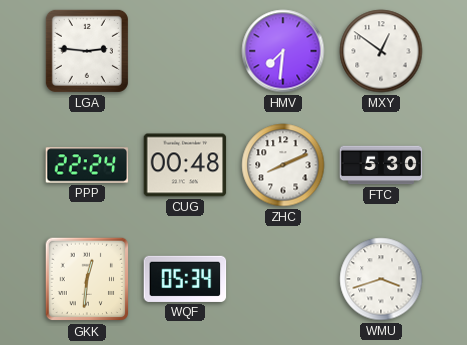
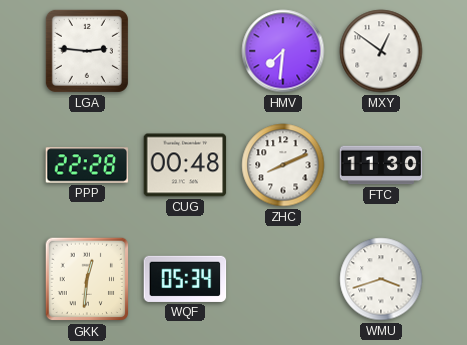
PPP: 22:24 -> 22:28
FTC: 5:30 -> 11:30
